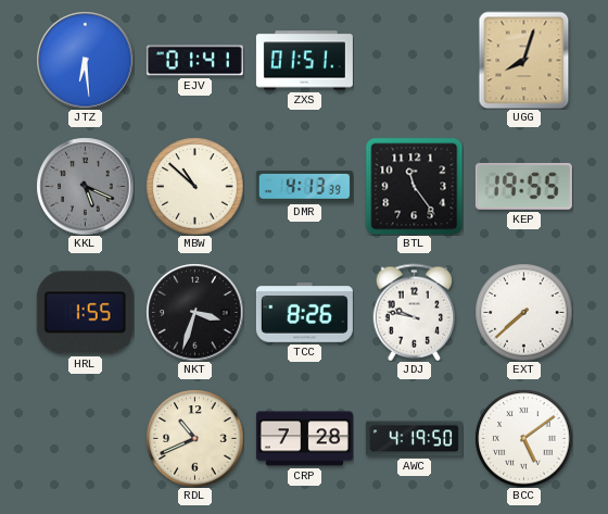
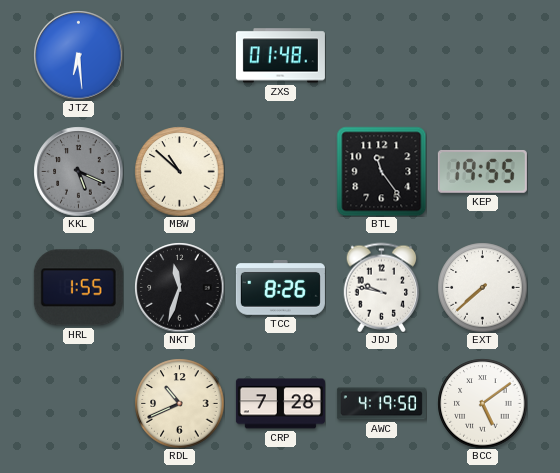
EJV: 01:41 -> none
ZXS: 01:51 -> 01:48
UGG: 8:03 -> none
DMR: 4:13 -> none
NKT: 3:33 -> 11:33
